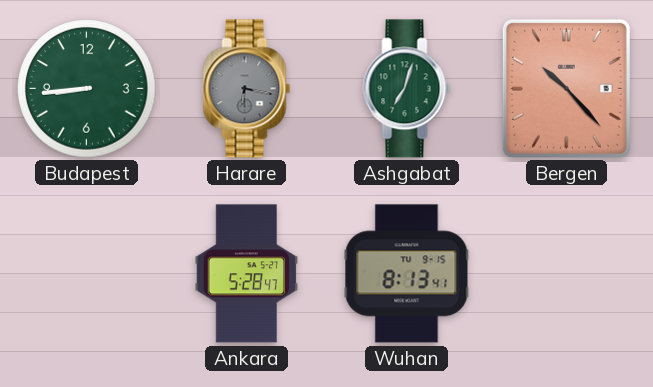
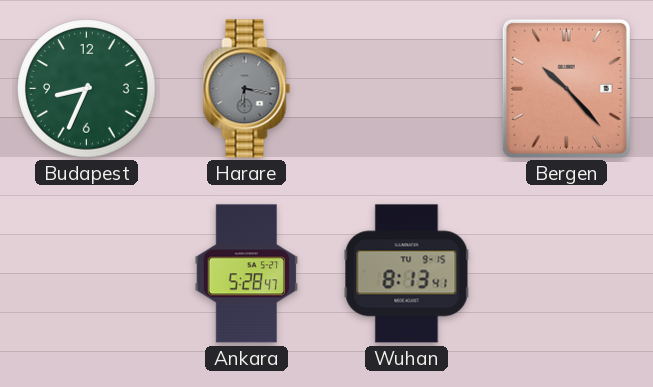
Budapest: 8:44 -> 8:34
Ashgabat: 7:03 -> none
